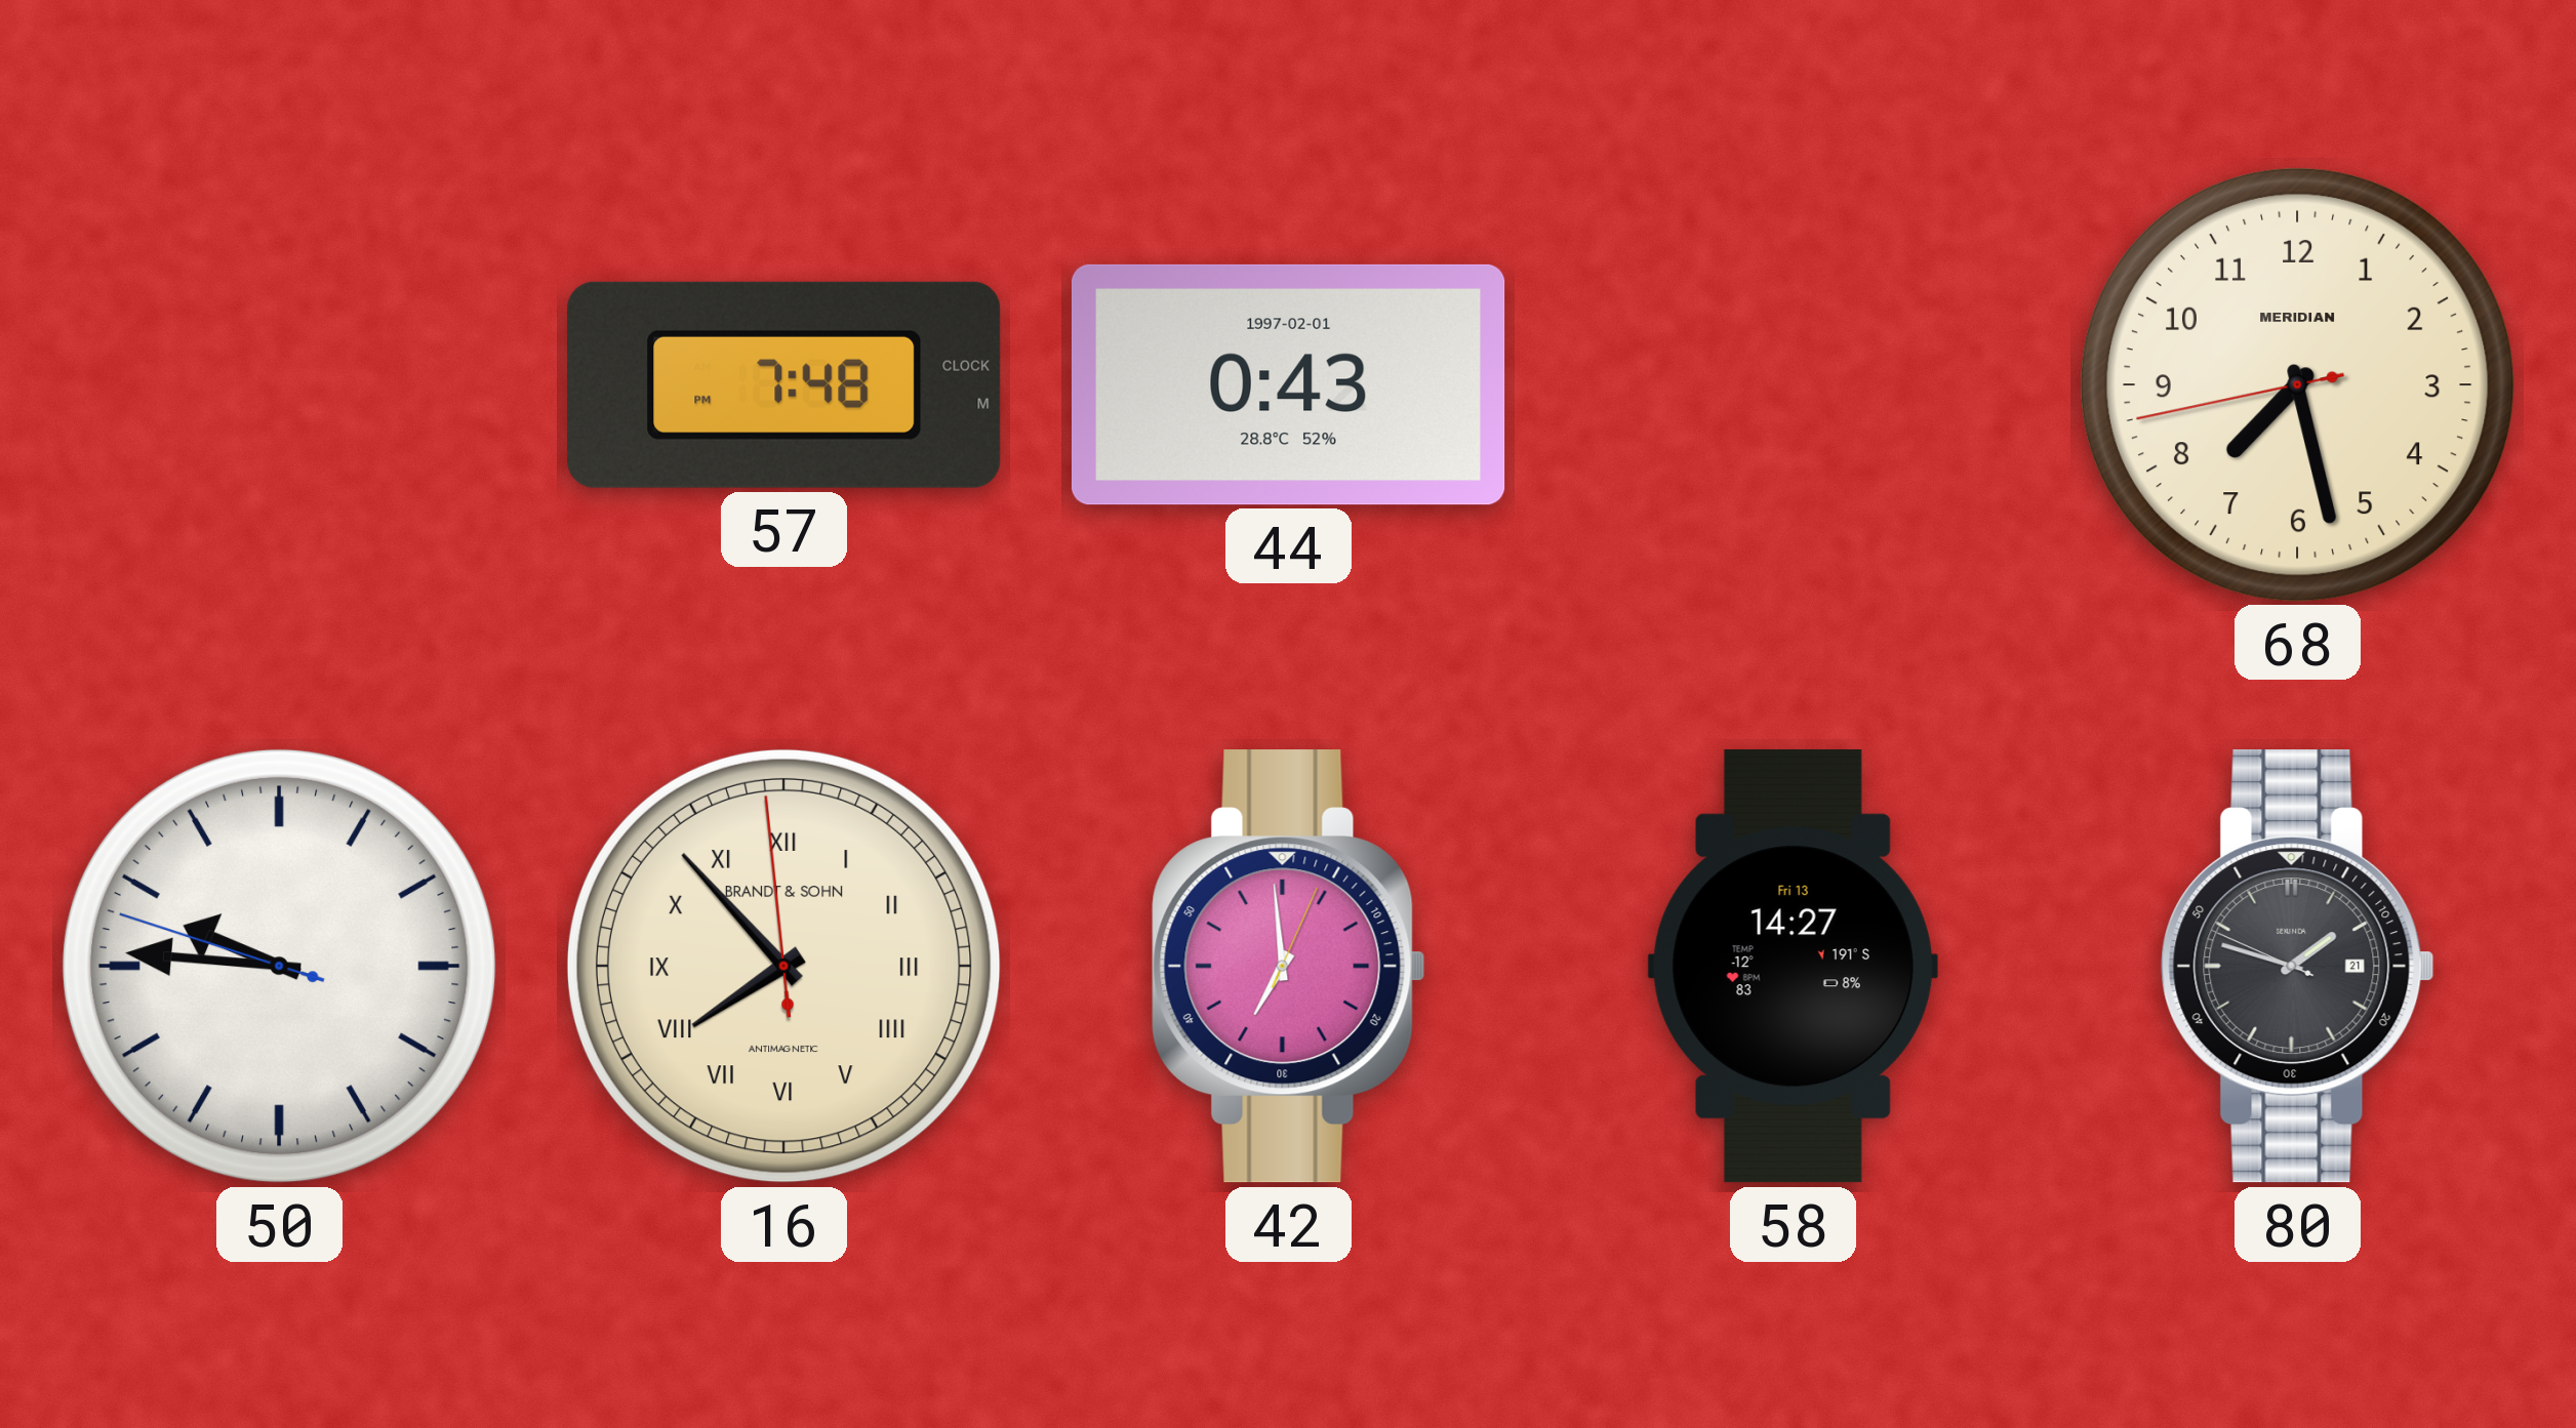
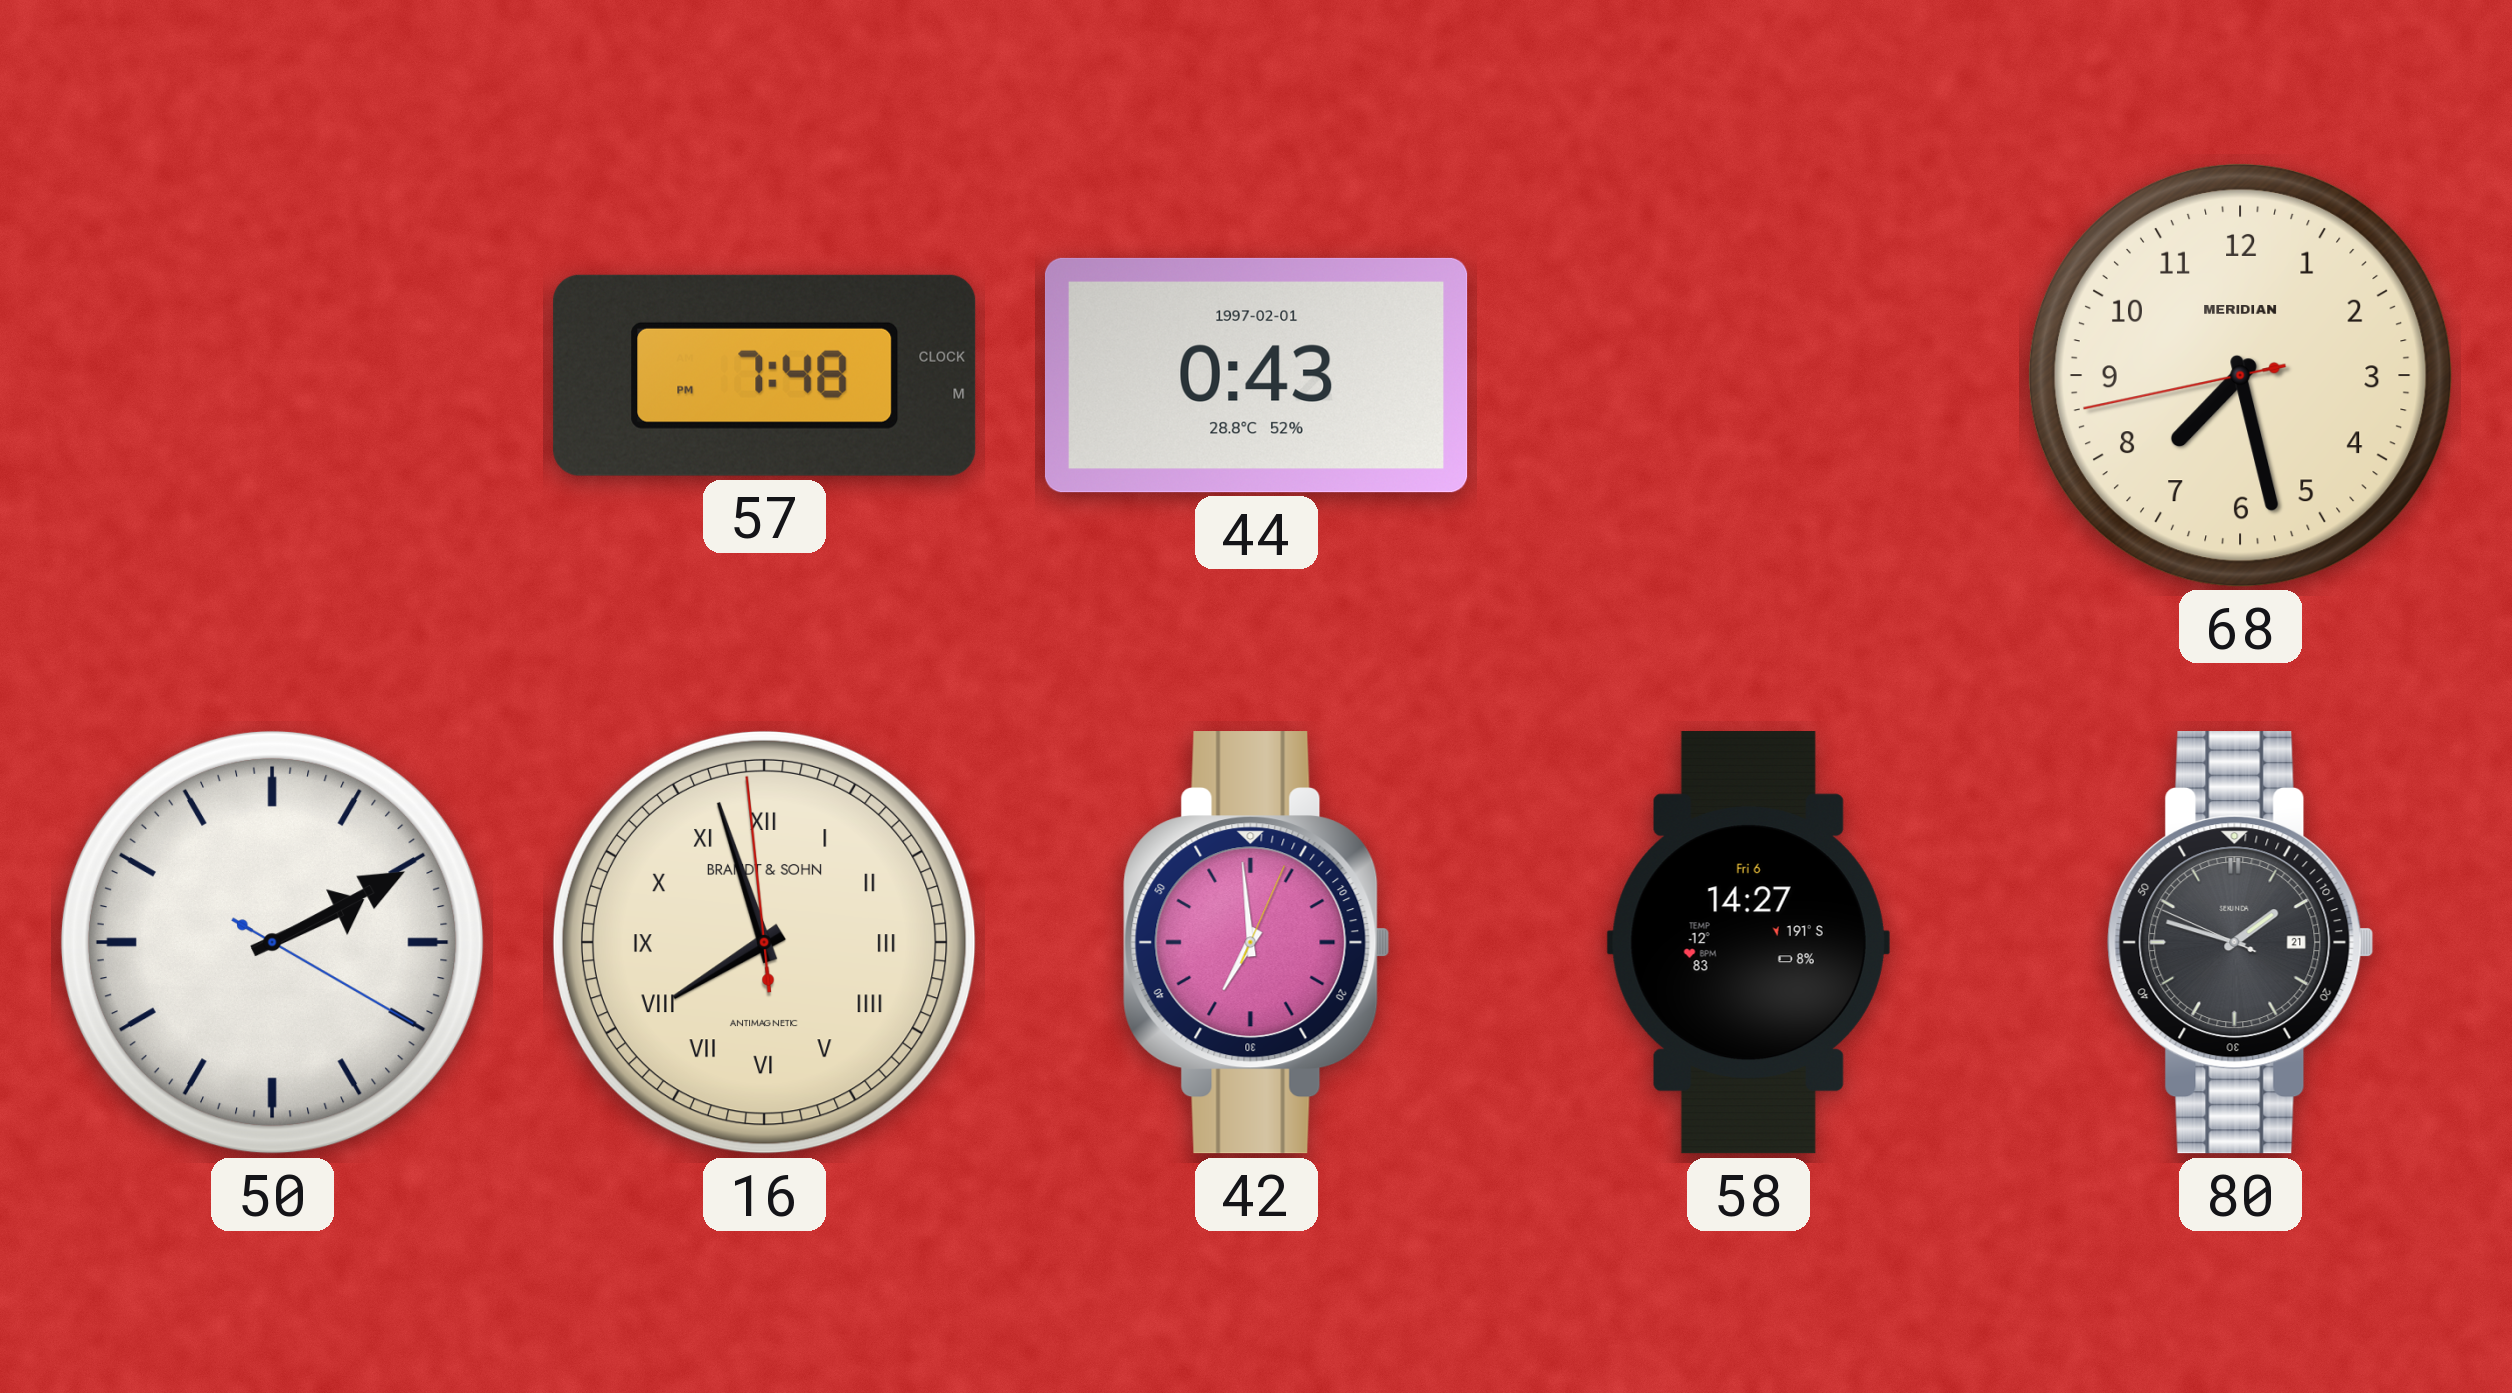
50: 9:45 -> 2:10
16: 7:52 -> 7:56
58 date: Fri 13 -> Fri 6
